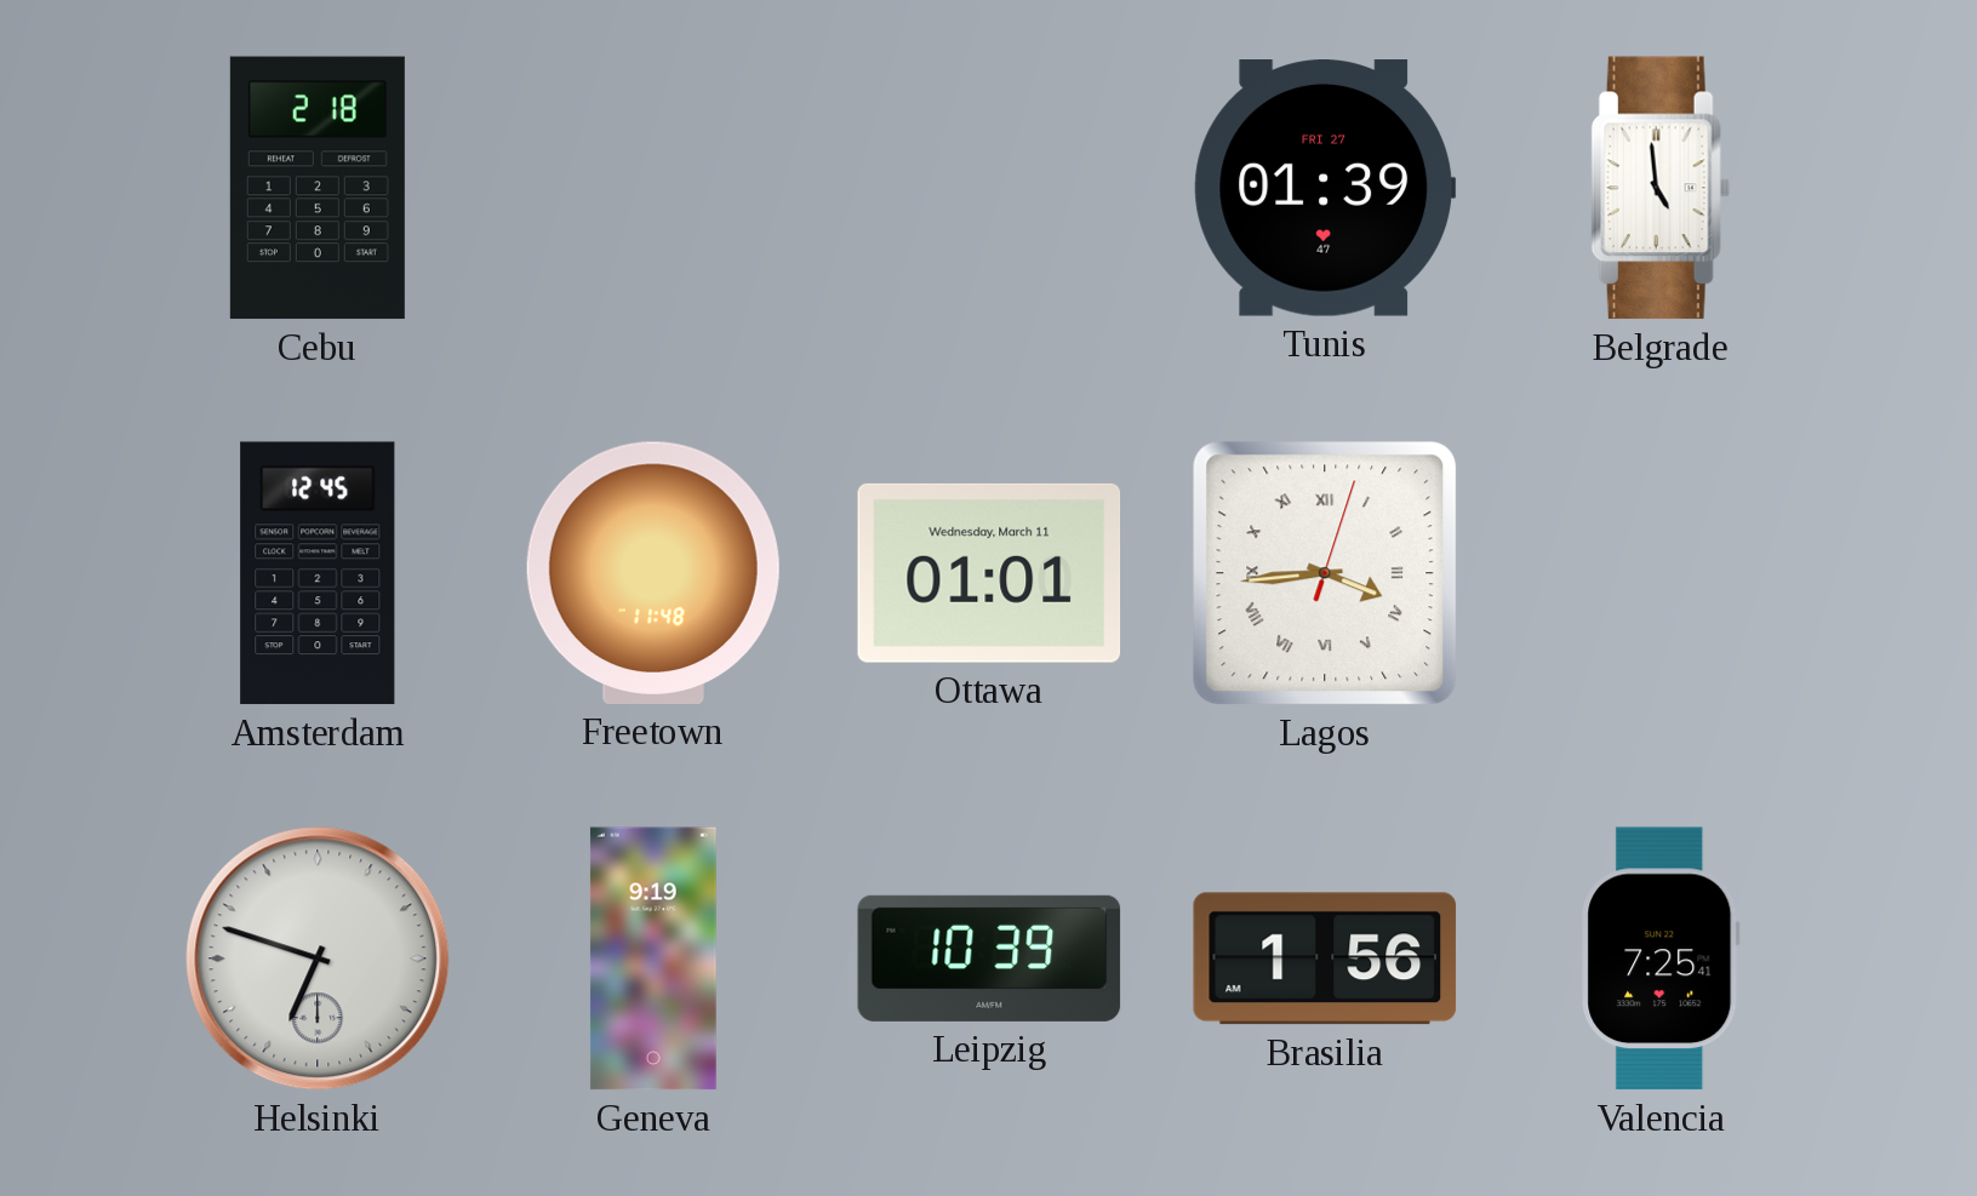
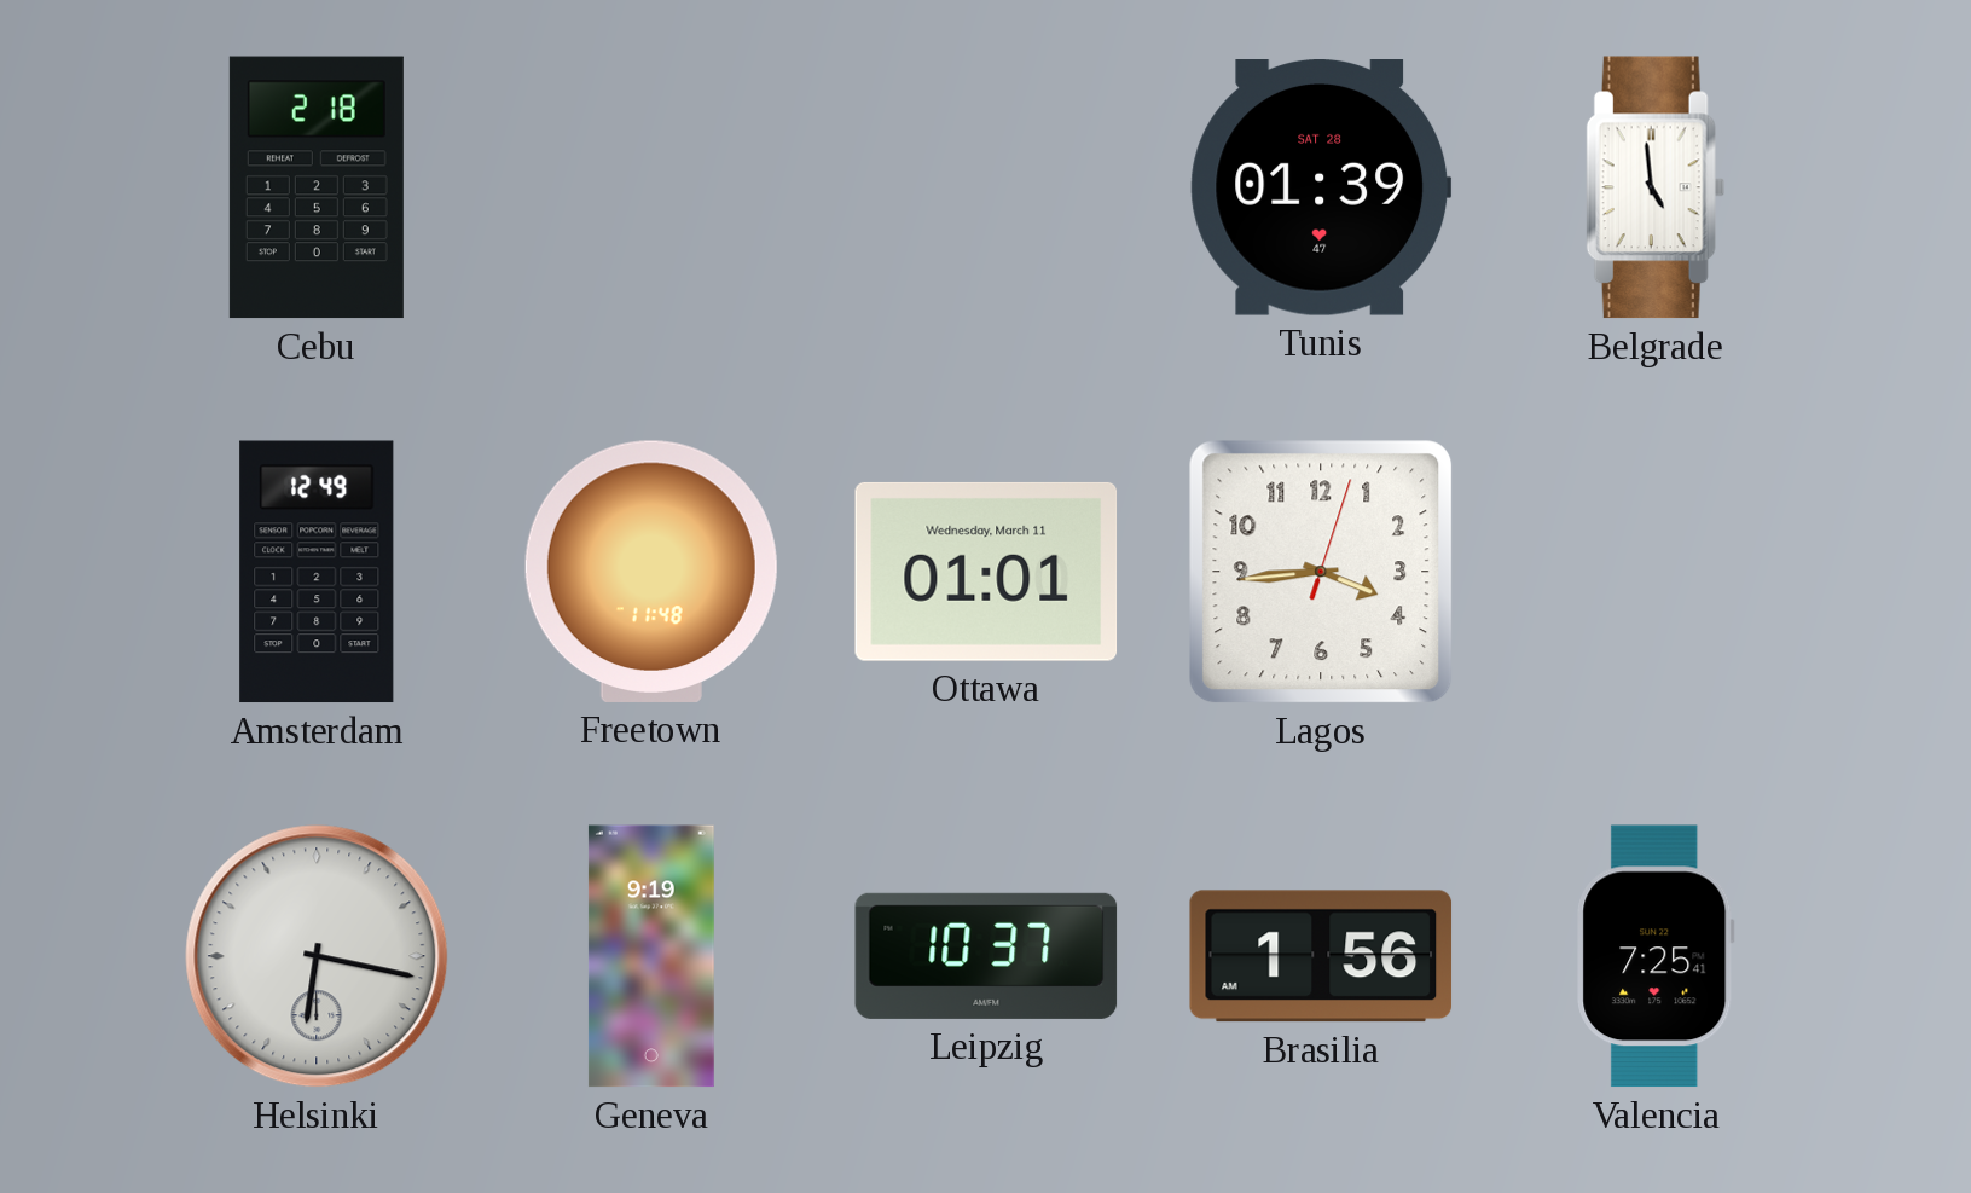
Tunis date: FRI 27 -> SAT 28
Amsterdam: 12:45 -> 12:49
Lagos numerals: Roman -> Arabic
Helsinki: 6:48 -> 6:17
Leipzig: 10:39 -> 10:37
